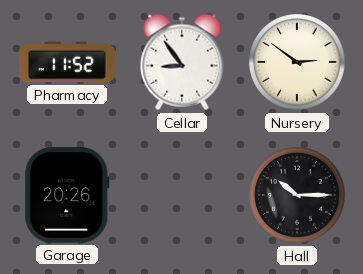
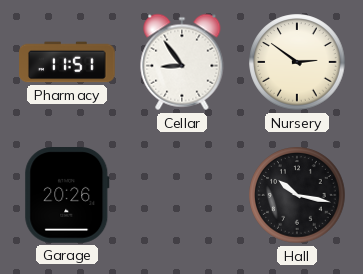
Pharmacy: 11:52 -> 11:51
Hall: 10:15 -> 10:17
